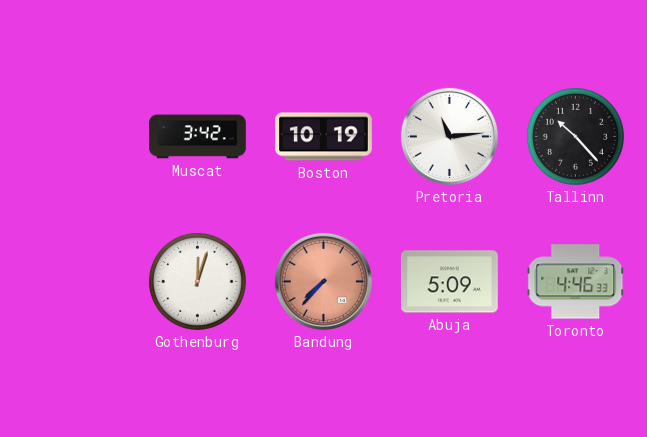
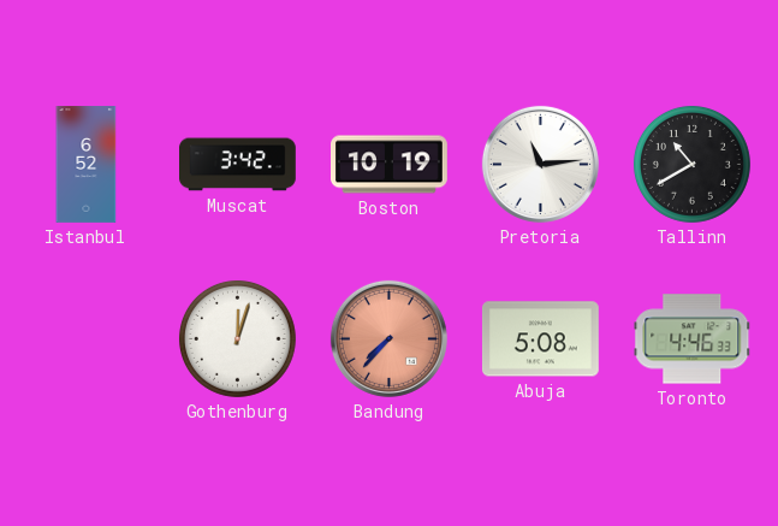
Istanbul: none -> 6:52
Tallinn: 10:23 -> 10:40
Abuja: 5:09 -> 5:08
